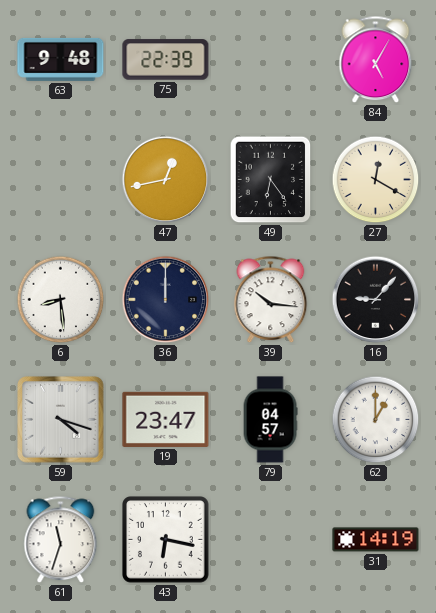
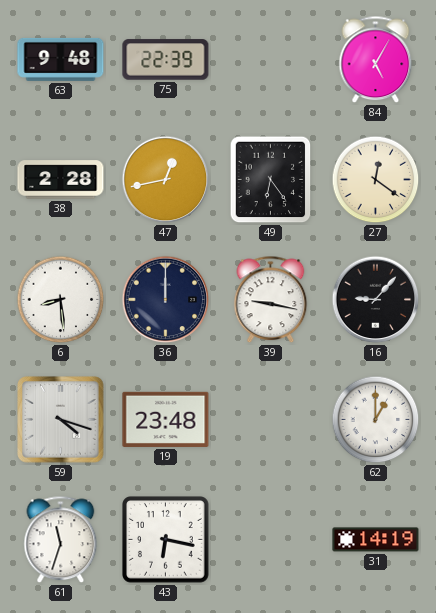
38: none -> 2:28
27: 12:20 -> 12:21
39: 10:16 -> 9:17
19: 23:47 -> 23:48
79: 04:57 -> none
